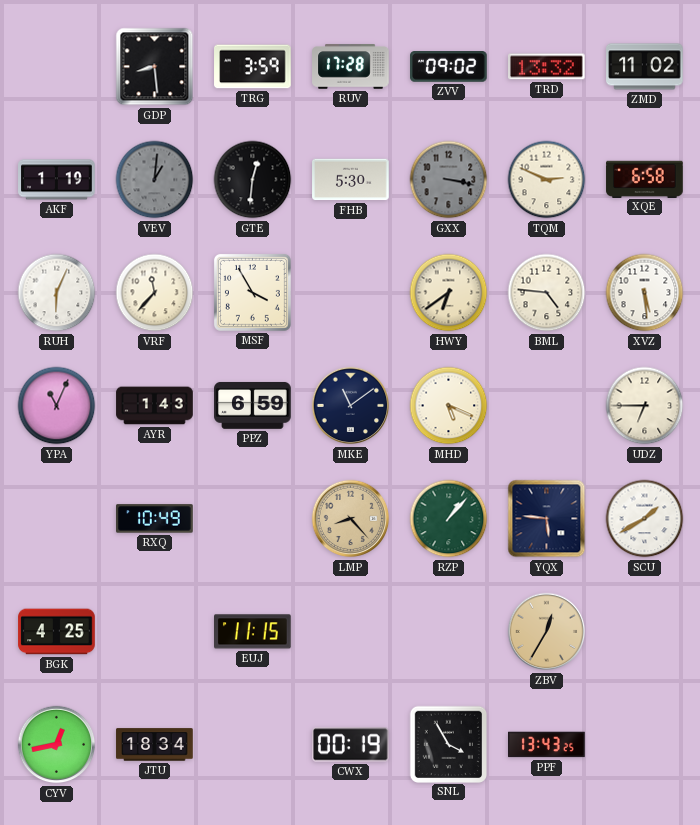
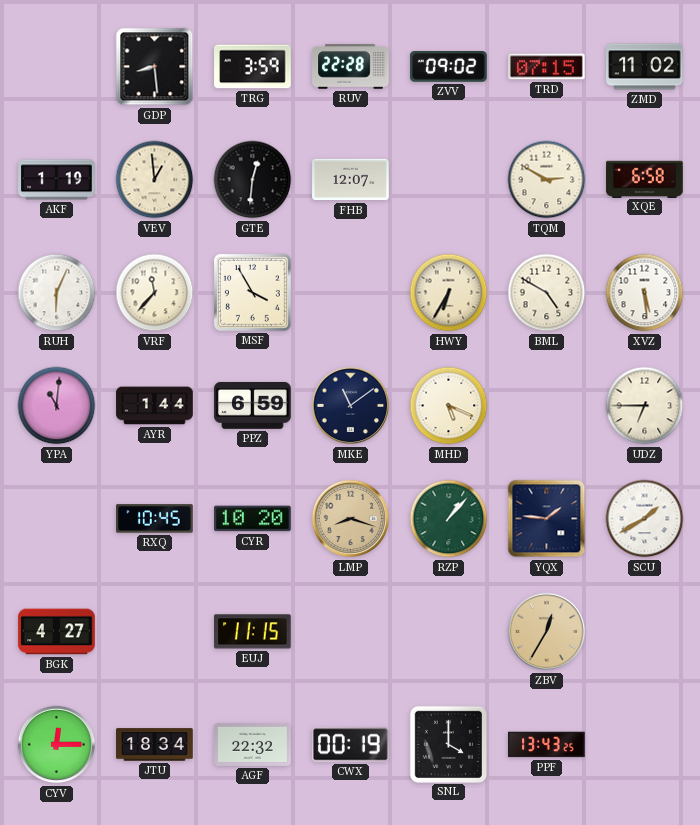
RUV: 17:28 -> 22:28
TRD: 13:32 -> 07:15
VEV: 1:01 -> 12:59
VEV dial: grey -> cream
FHB: 5:30 -> 12:07
GXX: 3:17 -> none
TQM: 2:49 -> 2:50
HWY: 6:39 -> 6:35
BML: 4:46 -> 4:50
YPA: 11:04 -> 11:01
AYR: 1:43 -> 1:44
RXQ: 10:49 -> 10:45
CYR: none -> 10:20
LMP: 8:23 -> 8:18
YQX: 5:46 -> 1:46
BGK: 4:25 -> 4:27
CYV: 12:43 -> 12:15
AGF: none -> 22:32
SNL: 3:55 -> 4:00
